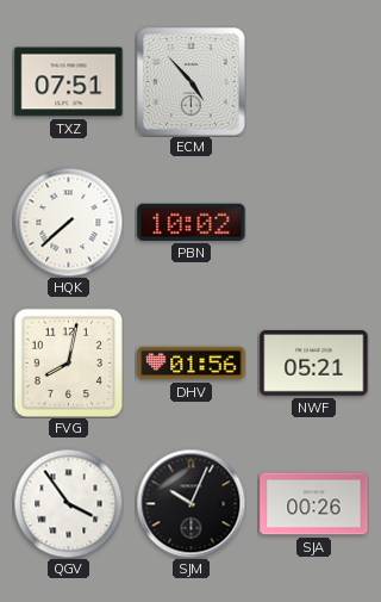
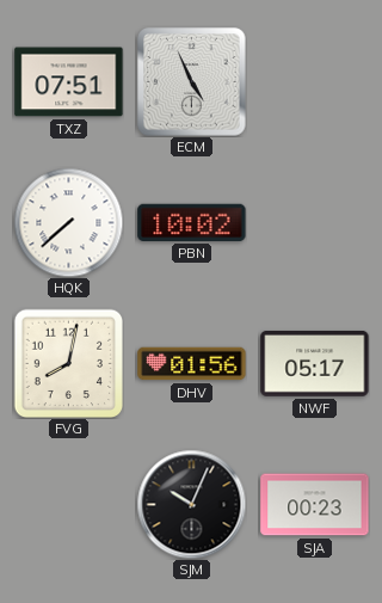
ECM: 4:53 -> 4:56
NWF: 05:21 -> 05:17
QGV: 3:54 -> none
SJA: 00:26 -> 00:23
